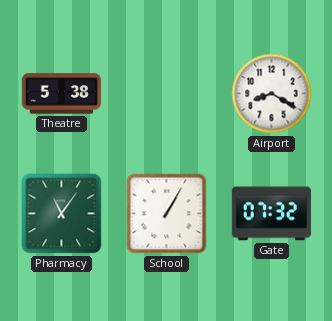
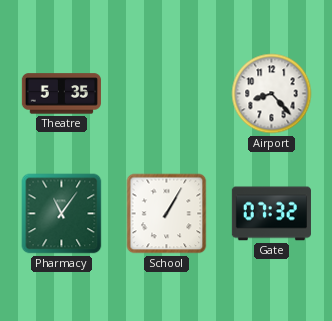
Theatre: 5:38 -> 5:35
Airport: 8:20 -> 8:23
